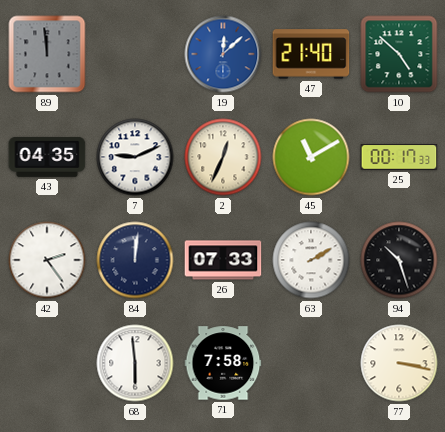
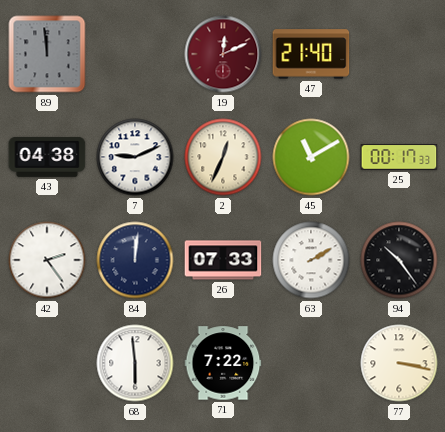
19: 12:08 -> 12:11
19 dial: blue -> burgundy
10: 4:52 -> none
43: 04:35 -> 04:38
94: 10:27 -> 10:24
71: 7:58 -> 7:22
